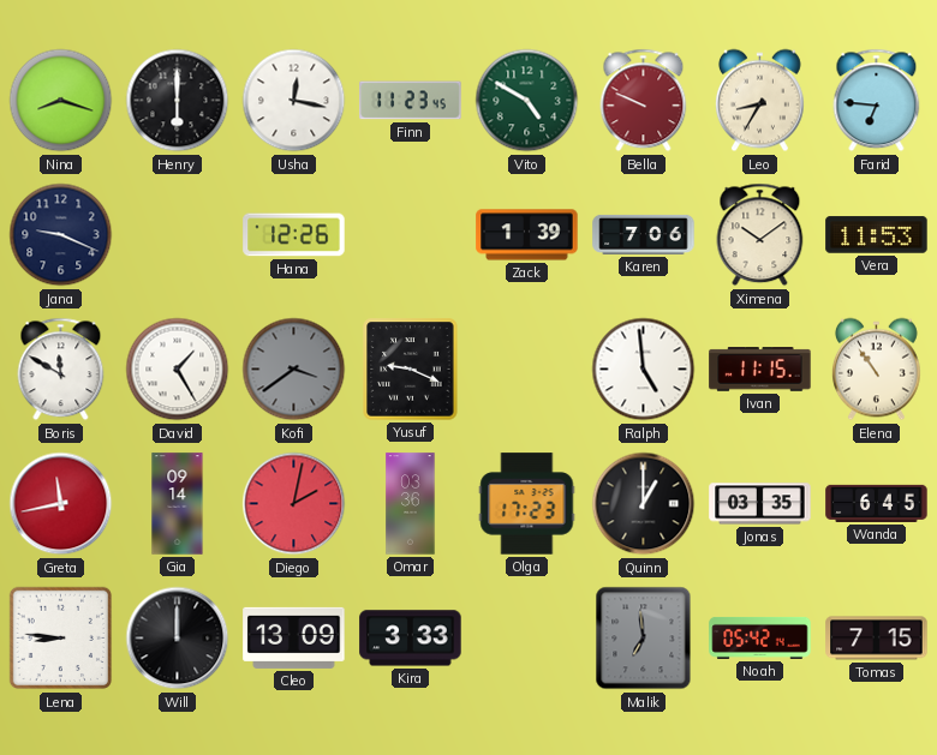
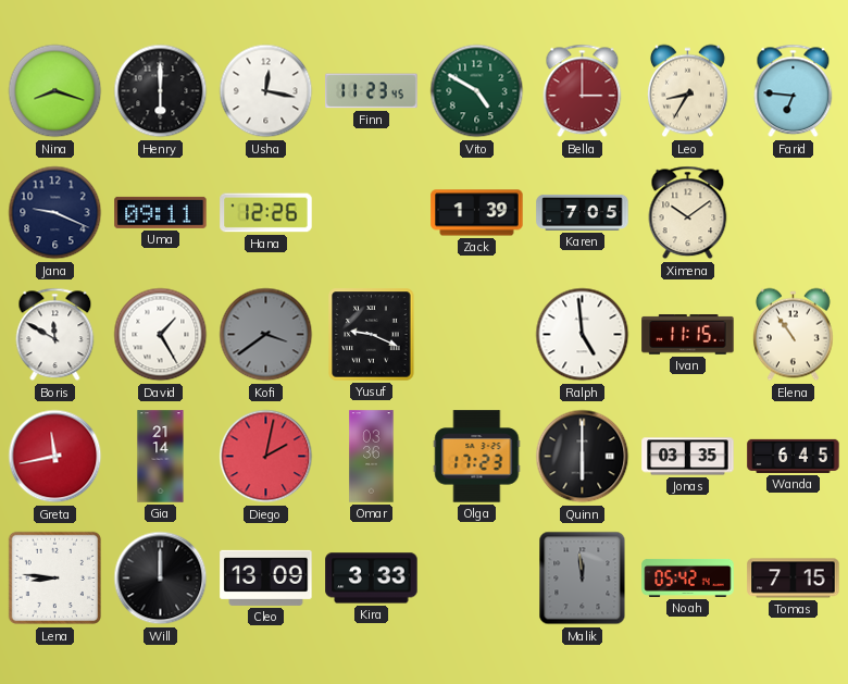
Bella: 9:49 -> 3:00
Uma: none -> 09:11
Karen: 7:06 -> 7:05
Vera: 11:53 -> none
Gia: 09:14 -> 21:14
Quinn: 1:00 -> 6:00
Malik: 6:59 -> 11:59
